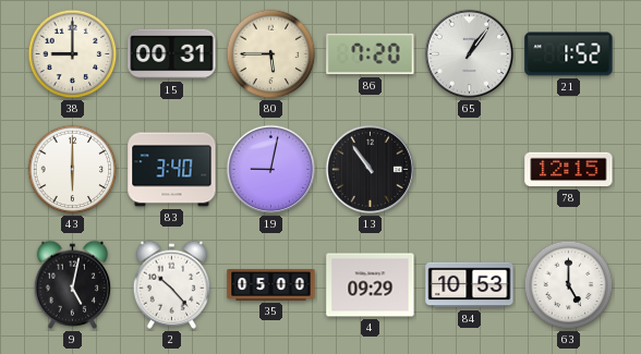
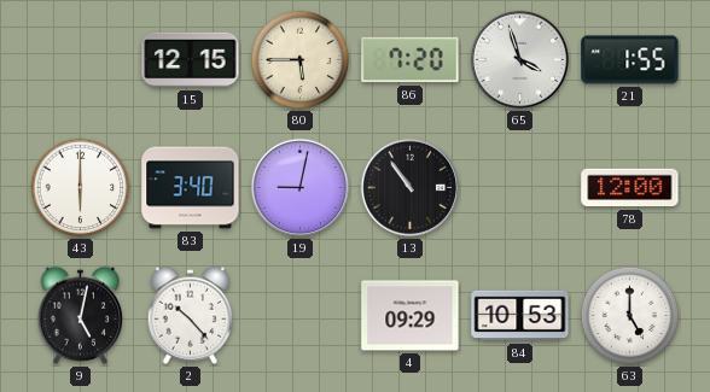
38: 9:00 -> none
15: 00:31 -> 12:15
65: 1:06 -> 3:57
21: 1:52 -> 1:55
78: 12:15 -> 12:00
35: 05:00 -> none
